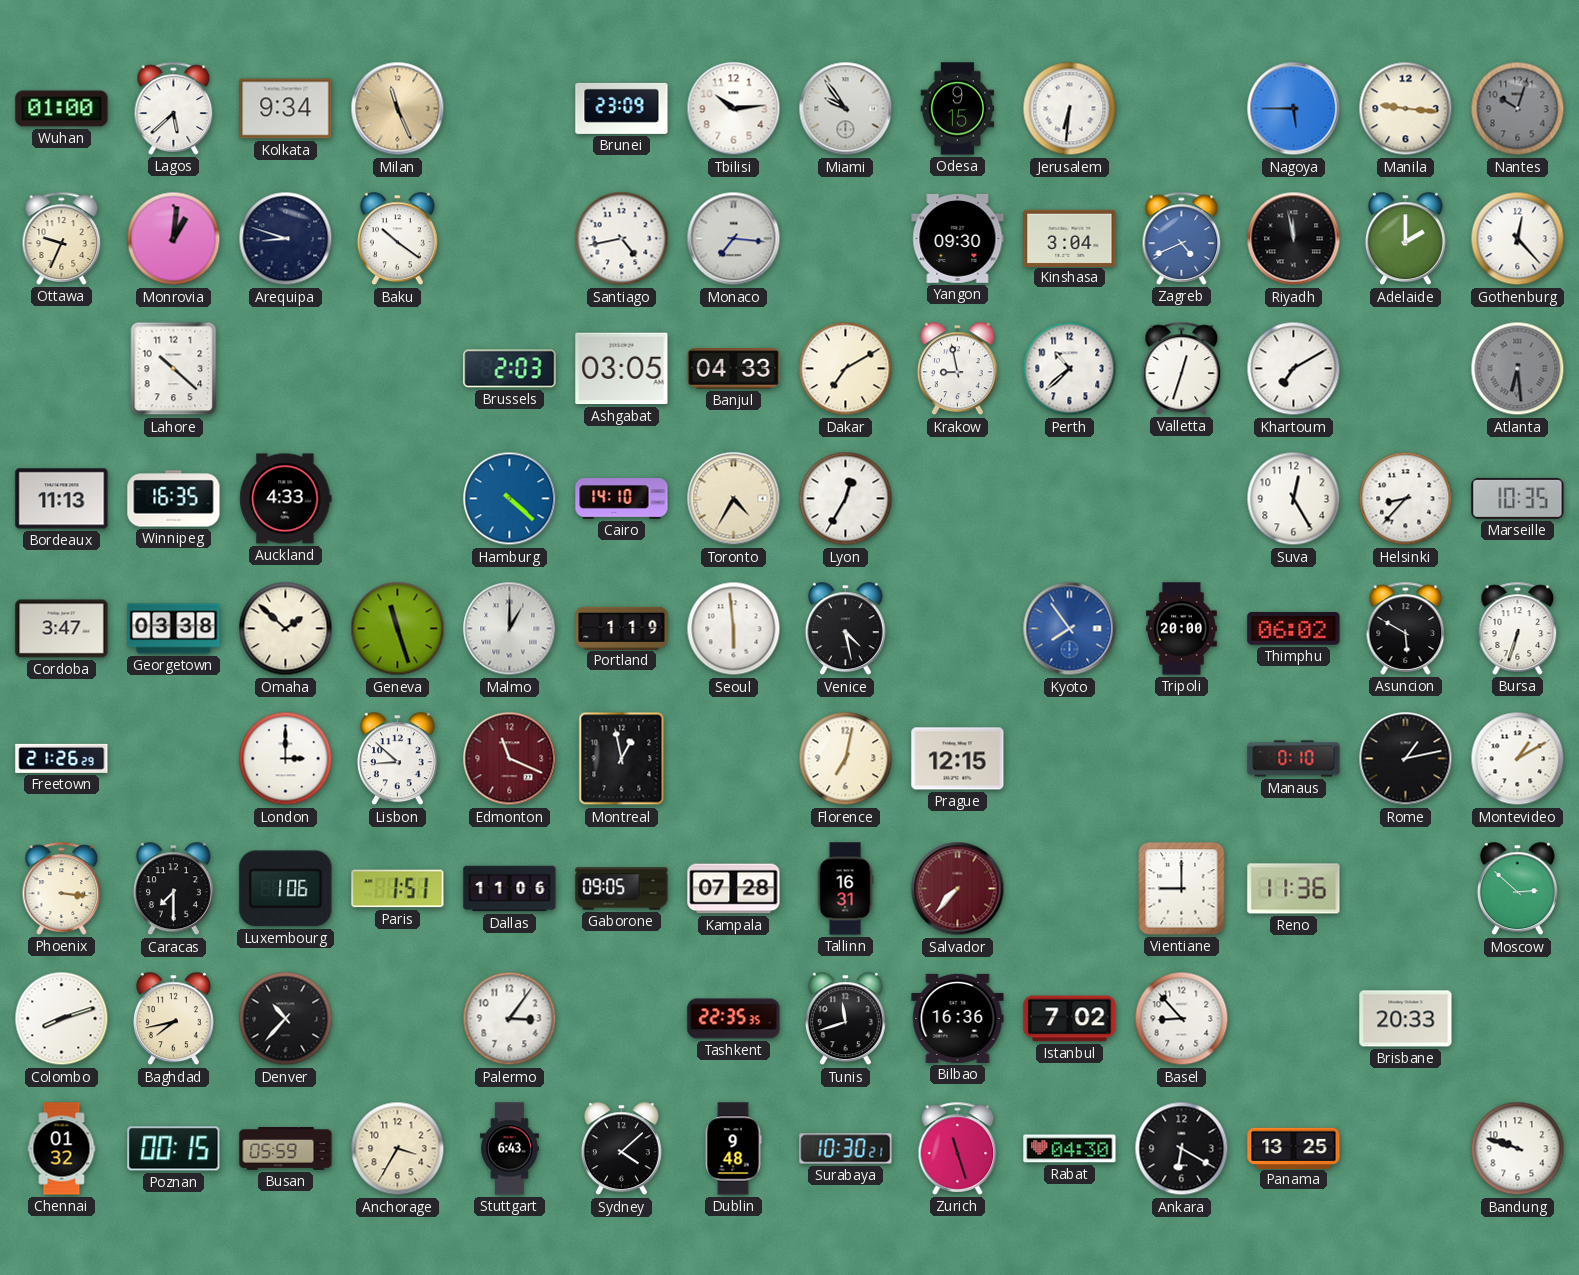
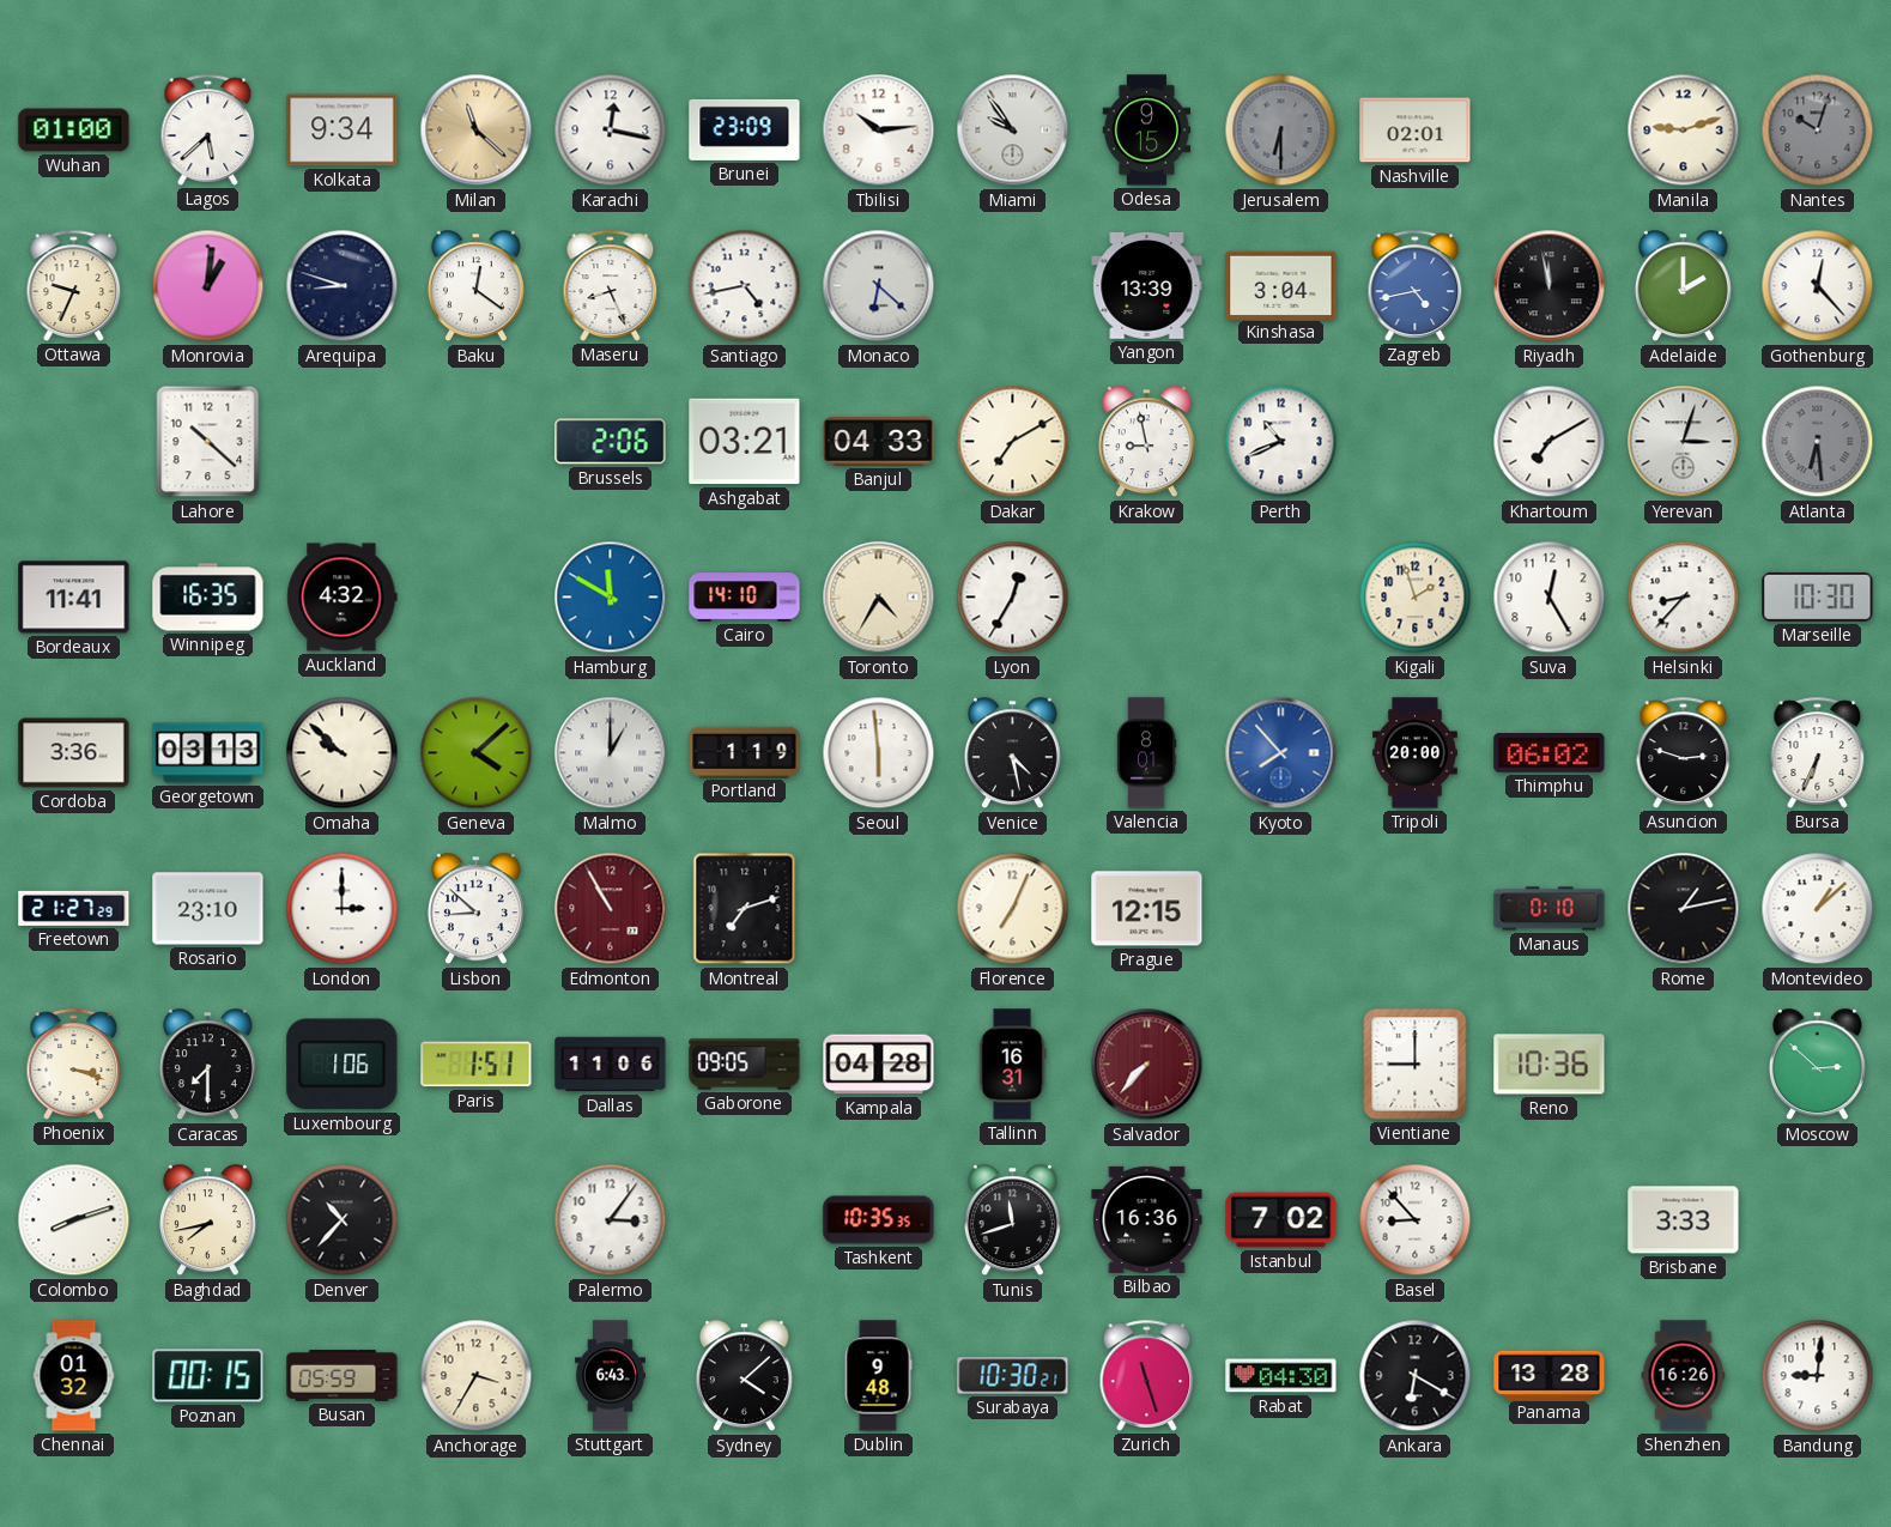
Milan: 11:26 -> 11:22
Karachi: none -> 12:17
Jerusalem: 6:31 -> 6:30
Jerusalem dial: white -> grey
Nashville: none -> 02:01
Nagoya: 5:45 -> none
Manila: 9:16 -> 9:12
Baku: 10:21 -> 12:21
Maseru: none -> 8:26
Monaco: 7:16 -> 6:22
Yangon: 09:30 -> 13:39
Zagreb: 4:41 -> 4:43
Brussels: 2:03 -> 2:06
Ashgabat: 03:05 -> 03:21
Perth: 10:38 -> 10:41
Valletta: 12:33 -> none
Yerevan: none -> 3:03
Bordeaux: 11:13 -> 11:41
Auckland: 4:33 -> 4:32
Hamburg: 4:22 -> 11:50
Kigali: none -> 1:57
Marseille: 10:35 -> 10:30
Cordoba: 3:47 -> 3:36
Georgetown: 03:38 -> 03:13
Omaha: 1:52 -> 9:52
Geneva: 11:27 -> 4:08
Valencia: none -> 8:01
Kyoto: 7:54 -> 7:53
Asuncion: 5:50 -> 2:48
Bursa: 6:33 -> 6:34
Freetown: 21:26 -> 21:27
Rosario: none -> 23:10
Edmonton: 11:19 -> 10:55
Montreal: 12:58 -> 7:12
Florence: 7:02 -> 7:04
Montevideo: 1:10 -> 1:08
Phoenix: 3:16 -> 3:18
Kampala: 07:28 -> 04:28
Reno: 11:36 -> 10:36
Tashkent: 22:35 -> 10:35
Brisbane: 20:33 -> 3:33
Panama: 13:25 -> 13:28
Shenzhen: none -> 16:26
Bandung: 9:48 -> 9:01
